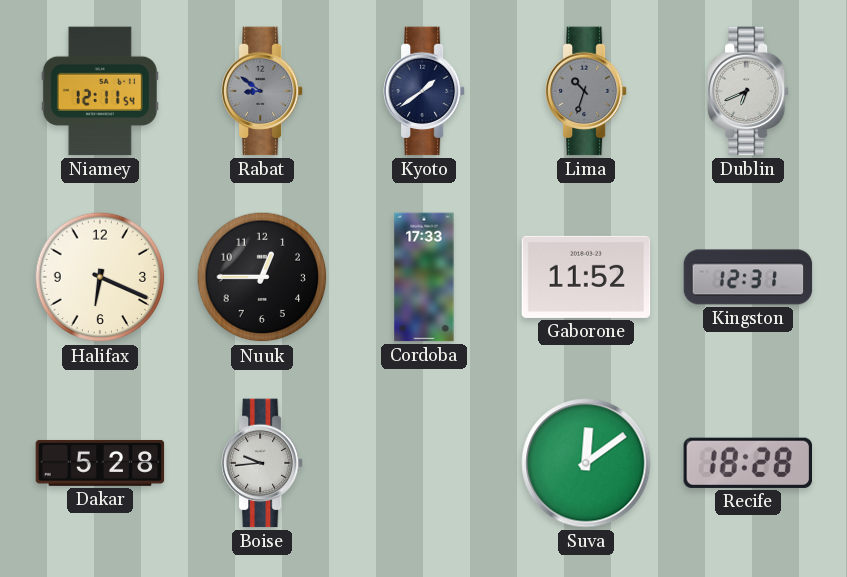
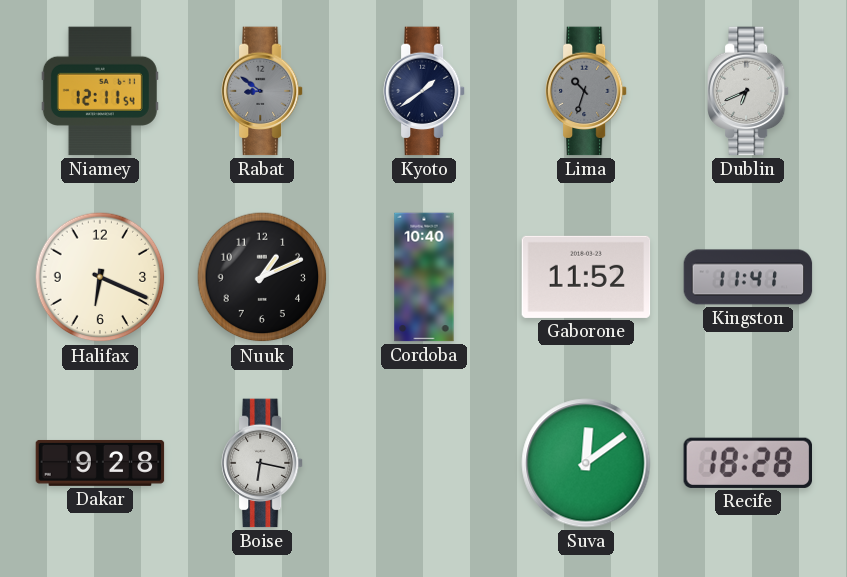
Nuuk: 12:45 -> 1:11
Cordoba: 17:33 -> 10:40
Kingston: 12:31 -> 11:41
Dakar: 5:28 -> 9:28
Boise: 9:44 -> 6:17
